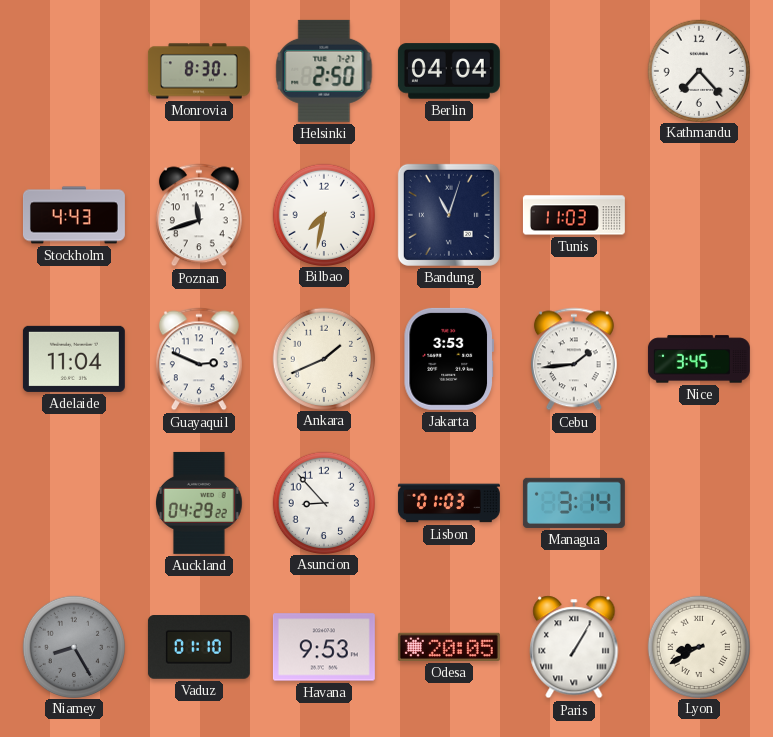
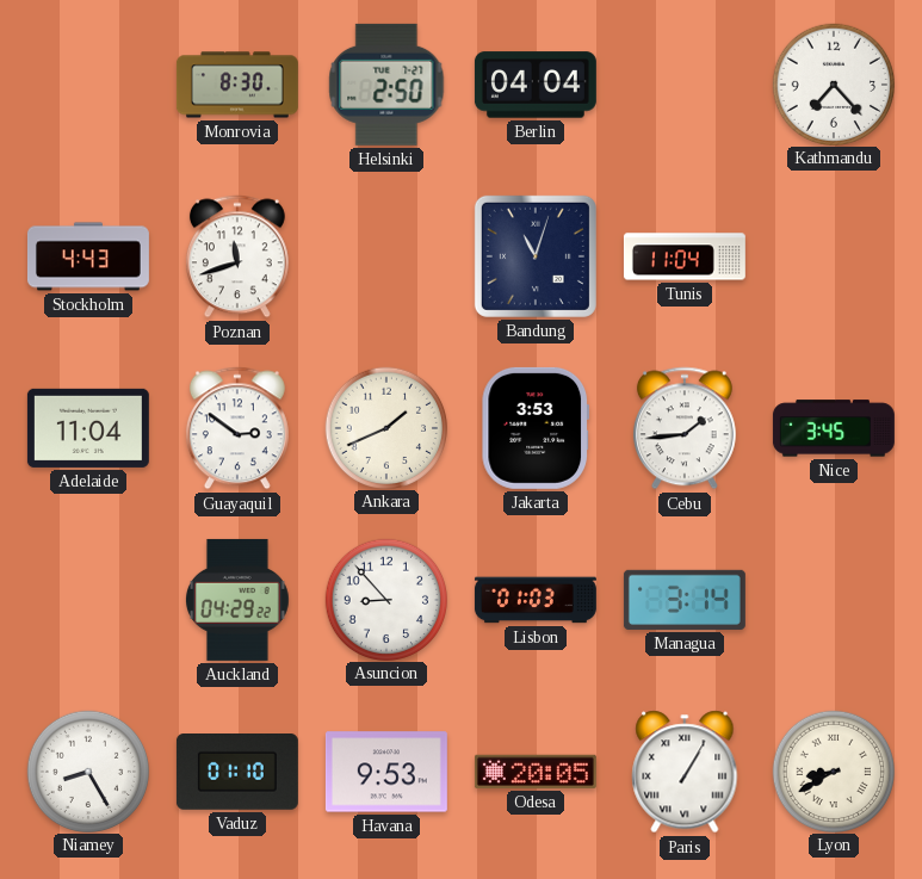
Bilbao: 7:32 -> none
Tunis: 11:03 -> 11:04
Guayaquil: 2:49 -> 2:51
Niamey dial: grey -> white
